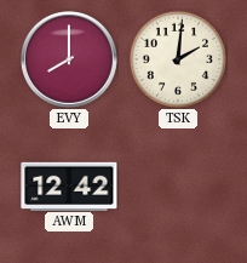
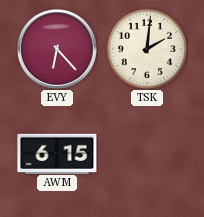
EVY: 8:00 -> 6:23
AWM: 12:42 -> 6:15
